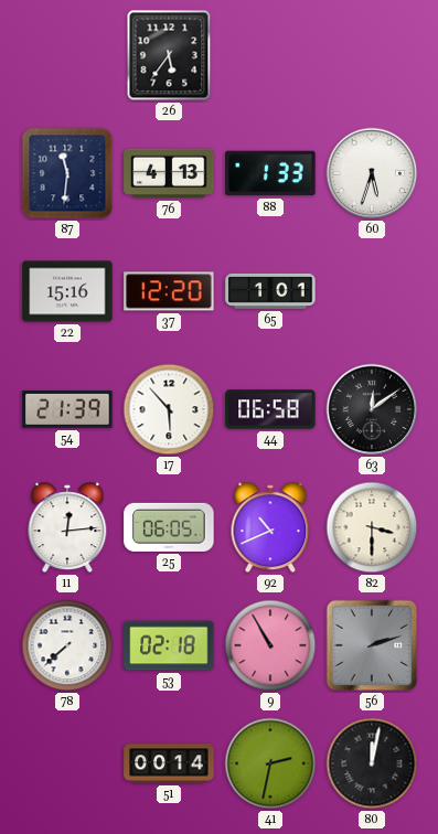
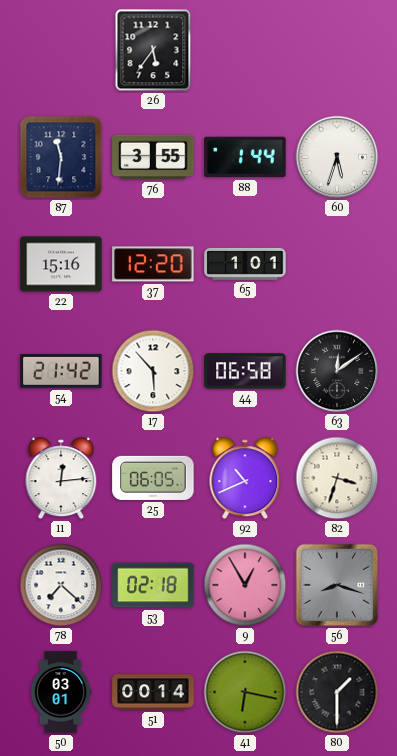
76: 4:13 -> 3:55
88: 1:33 -> 1:44
54: 21:39 -> 21:42
82: 3:30 -> 3:33
78: 7:38 -> 7:22
9: 10:55 -> 12:55
56: 2:12 -> 8:18
50: none -> 03:01
41: 2:32 -> 6:17
80: 12:02 -> 1:30
